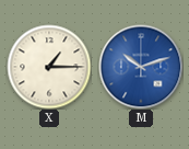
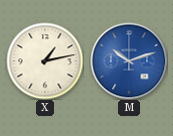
X: 1:15 -> 1:13
